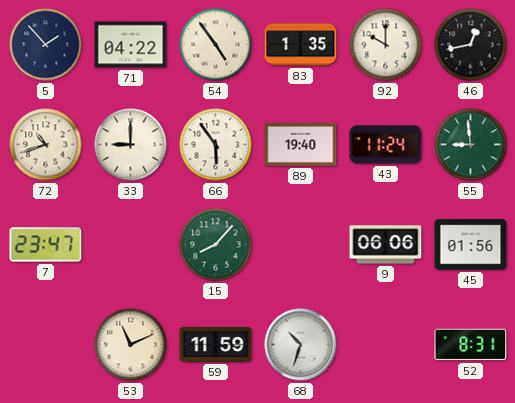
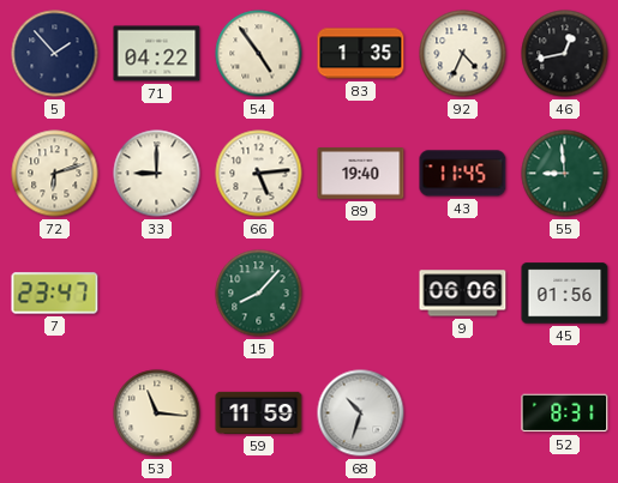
92: 10:00 -> 4:34
72: 10:42 -> 6:12
66: 5:54 -> 5:14
43: 11:24 -> 11:45
53: 11:11 -> 11:16
